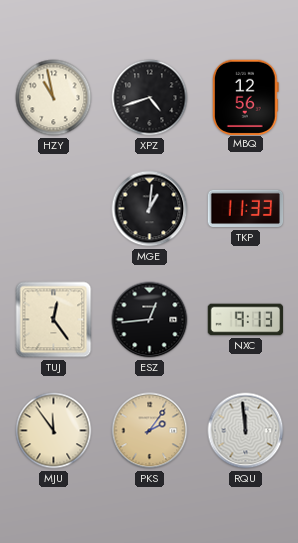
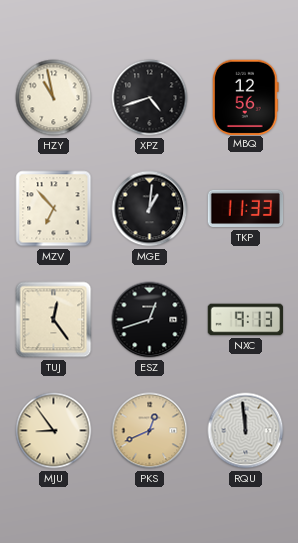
MZV: none -> 6:53
ESZ: 12:44 -> 12:42
MJU: 11:54 -> 8:54
PKS: 2:06 -> 12:41
